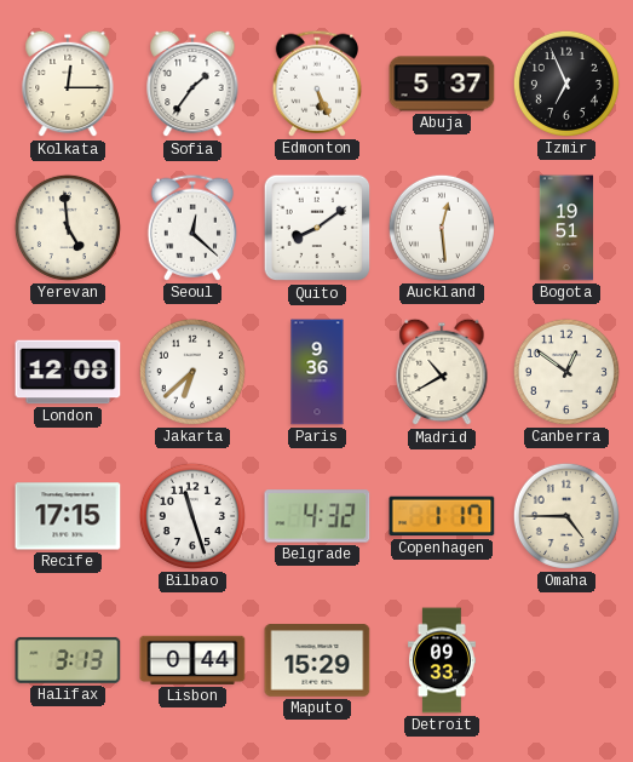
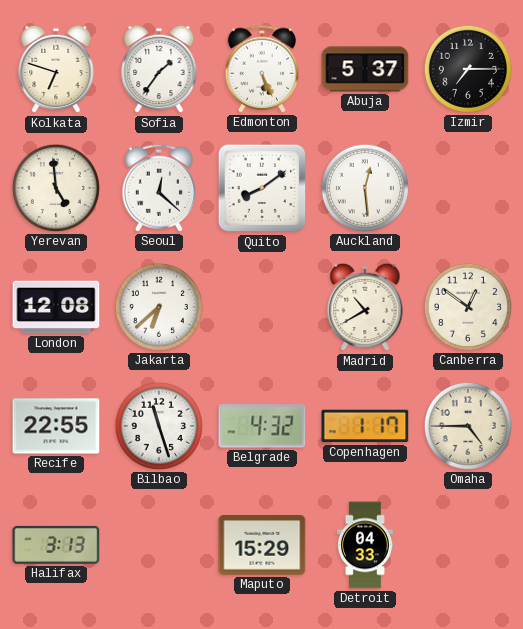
Kolkata: 12:15 -> 6:48
Izmir: 6:56 -> 7:15
Bogota: 19:51 -> none
Paris: 9:36 -> none
Recife: 17:15 -> 22:55
Lisbon: 0:44 -> none
Detroit: 09:33 -> 04:33
